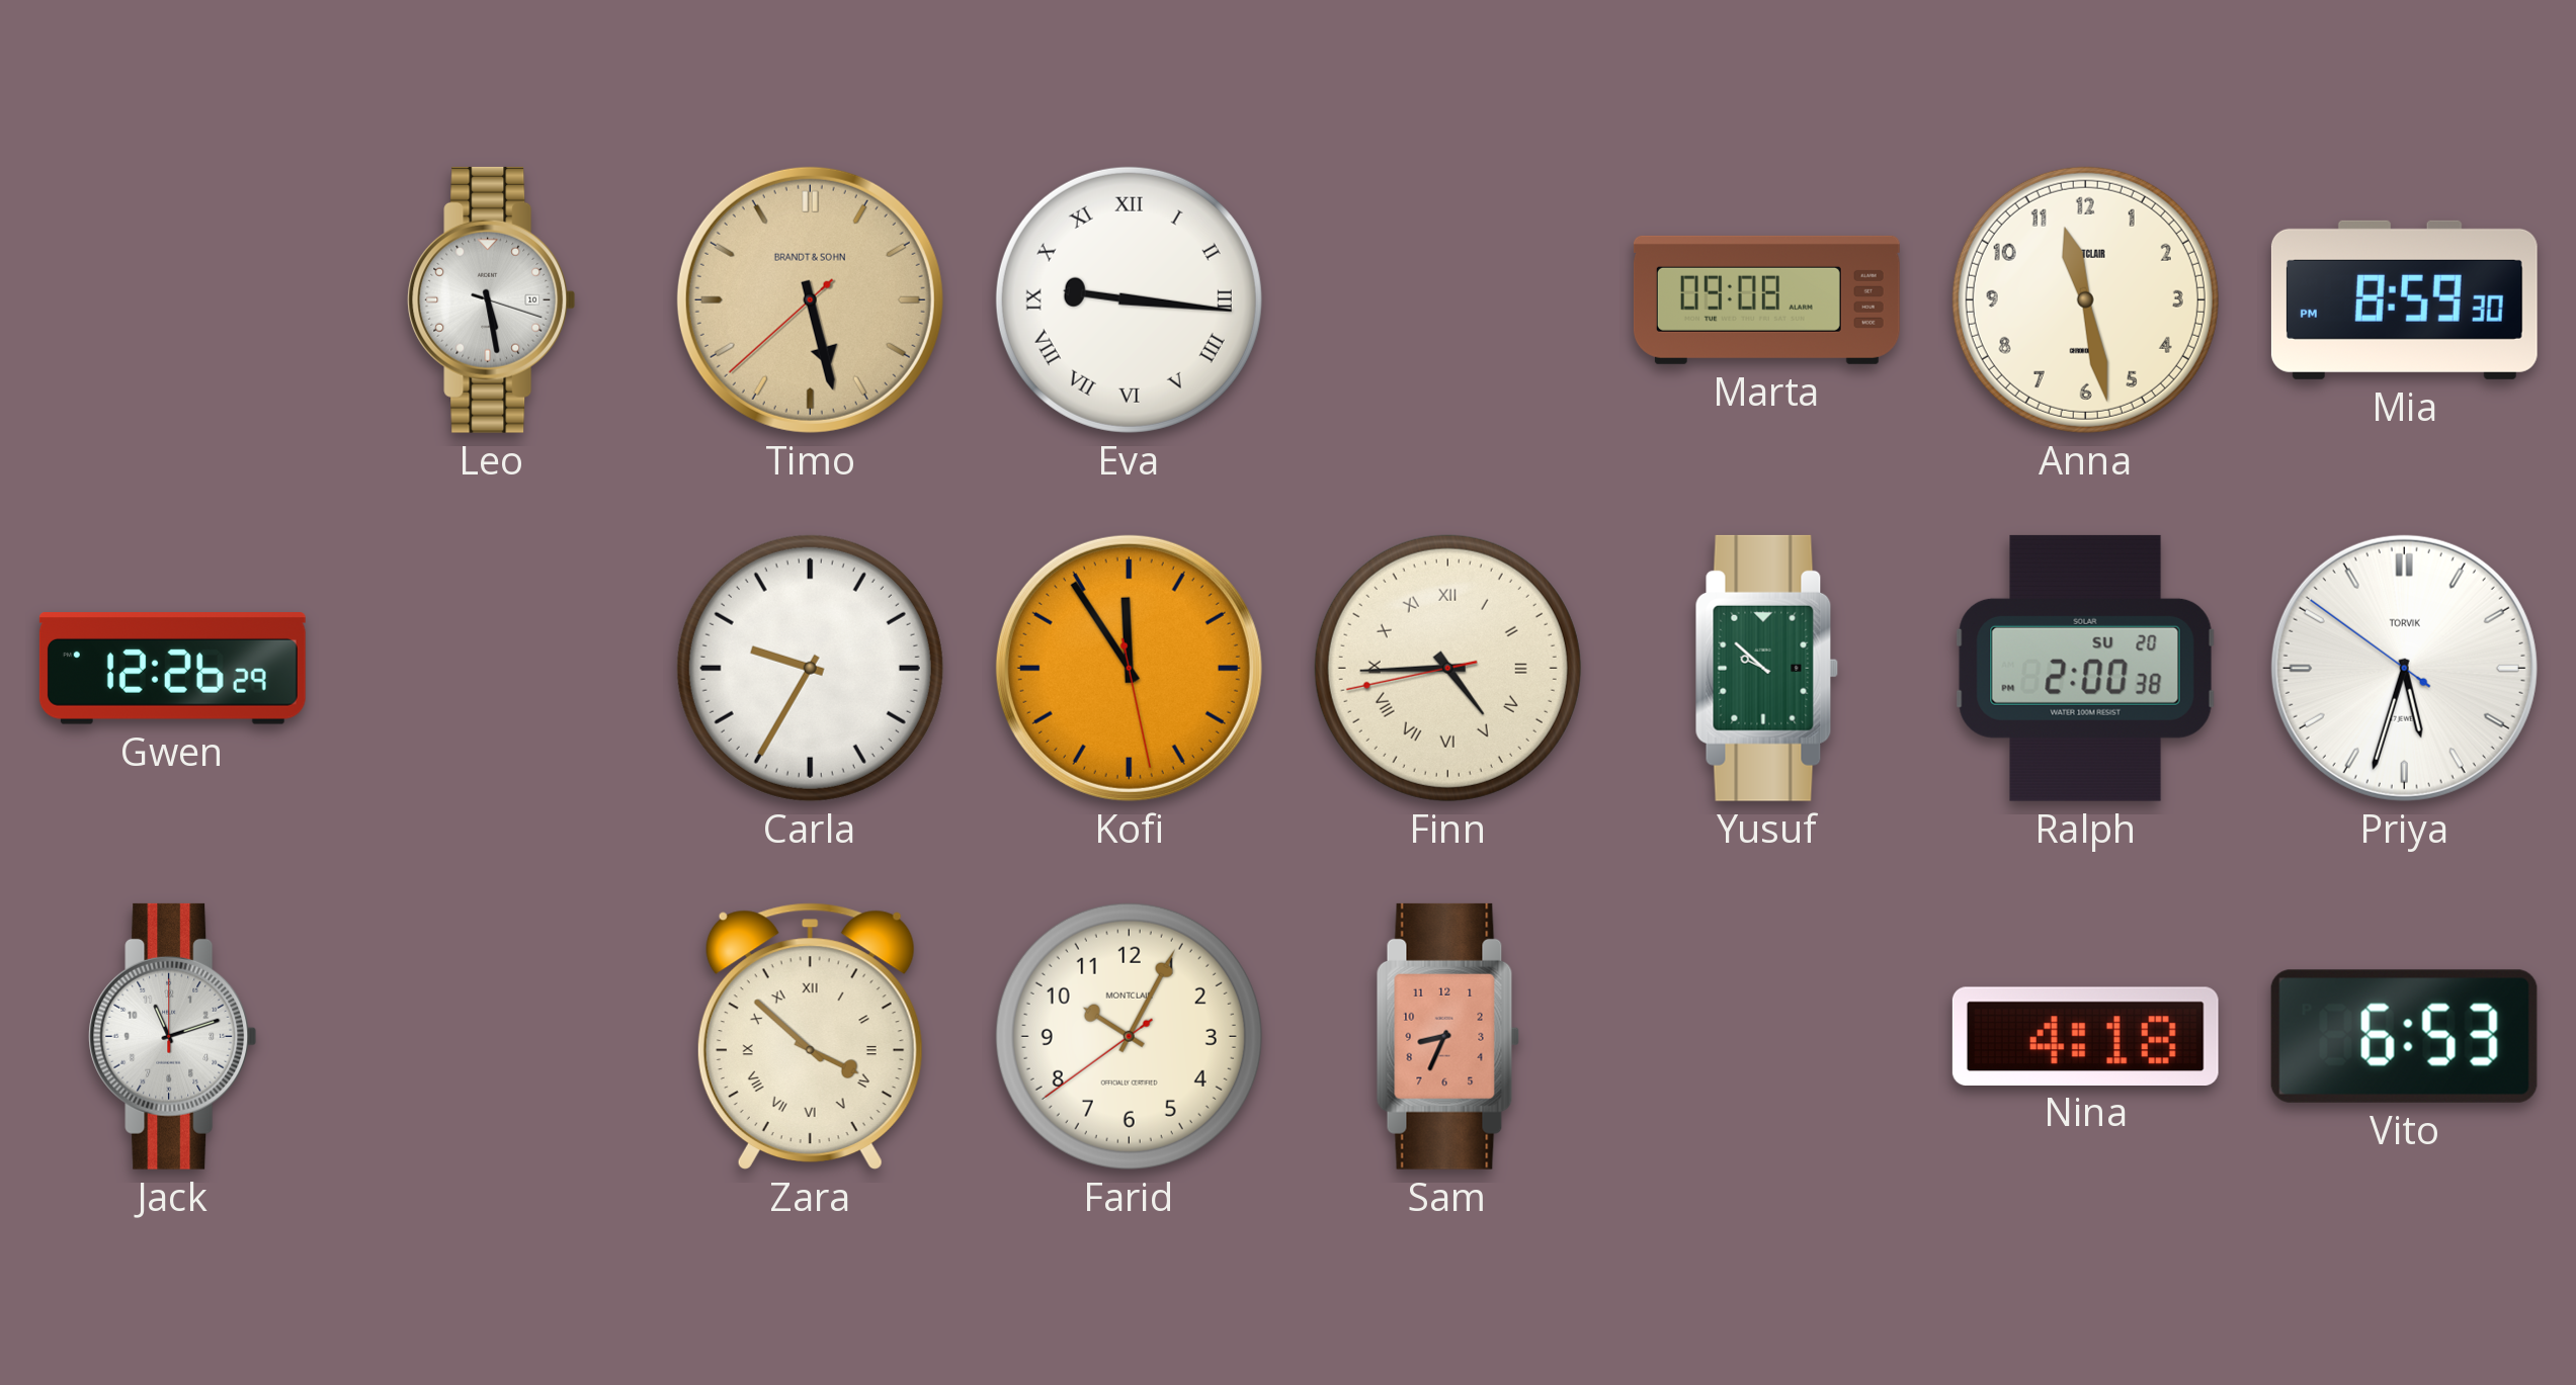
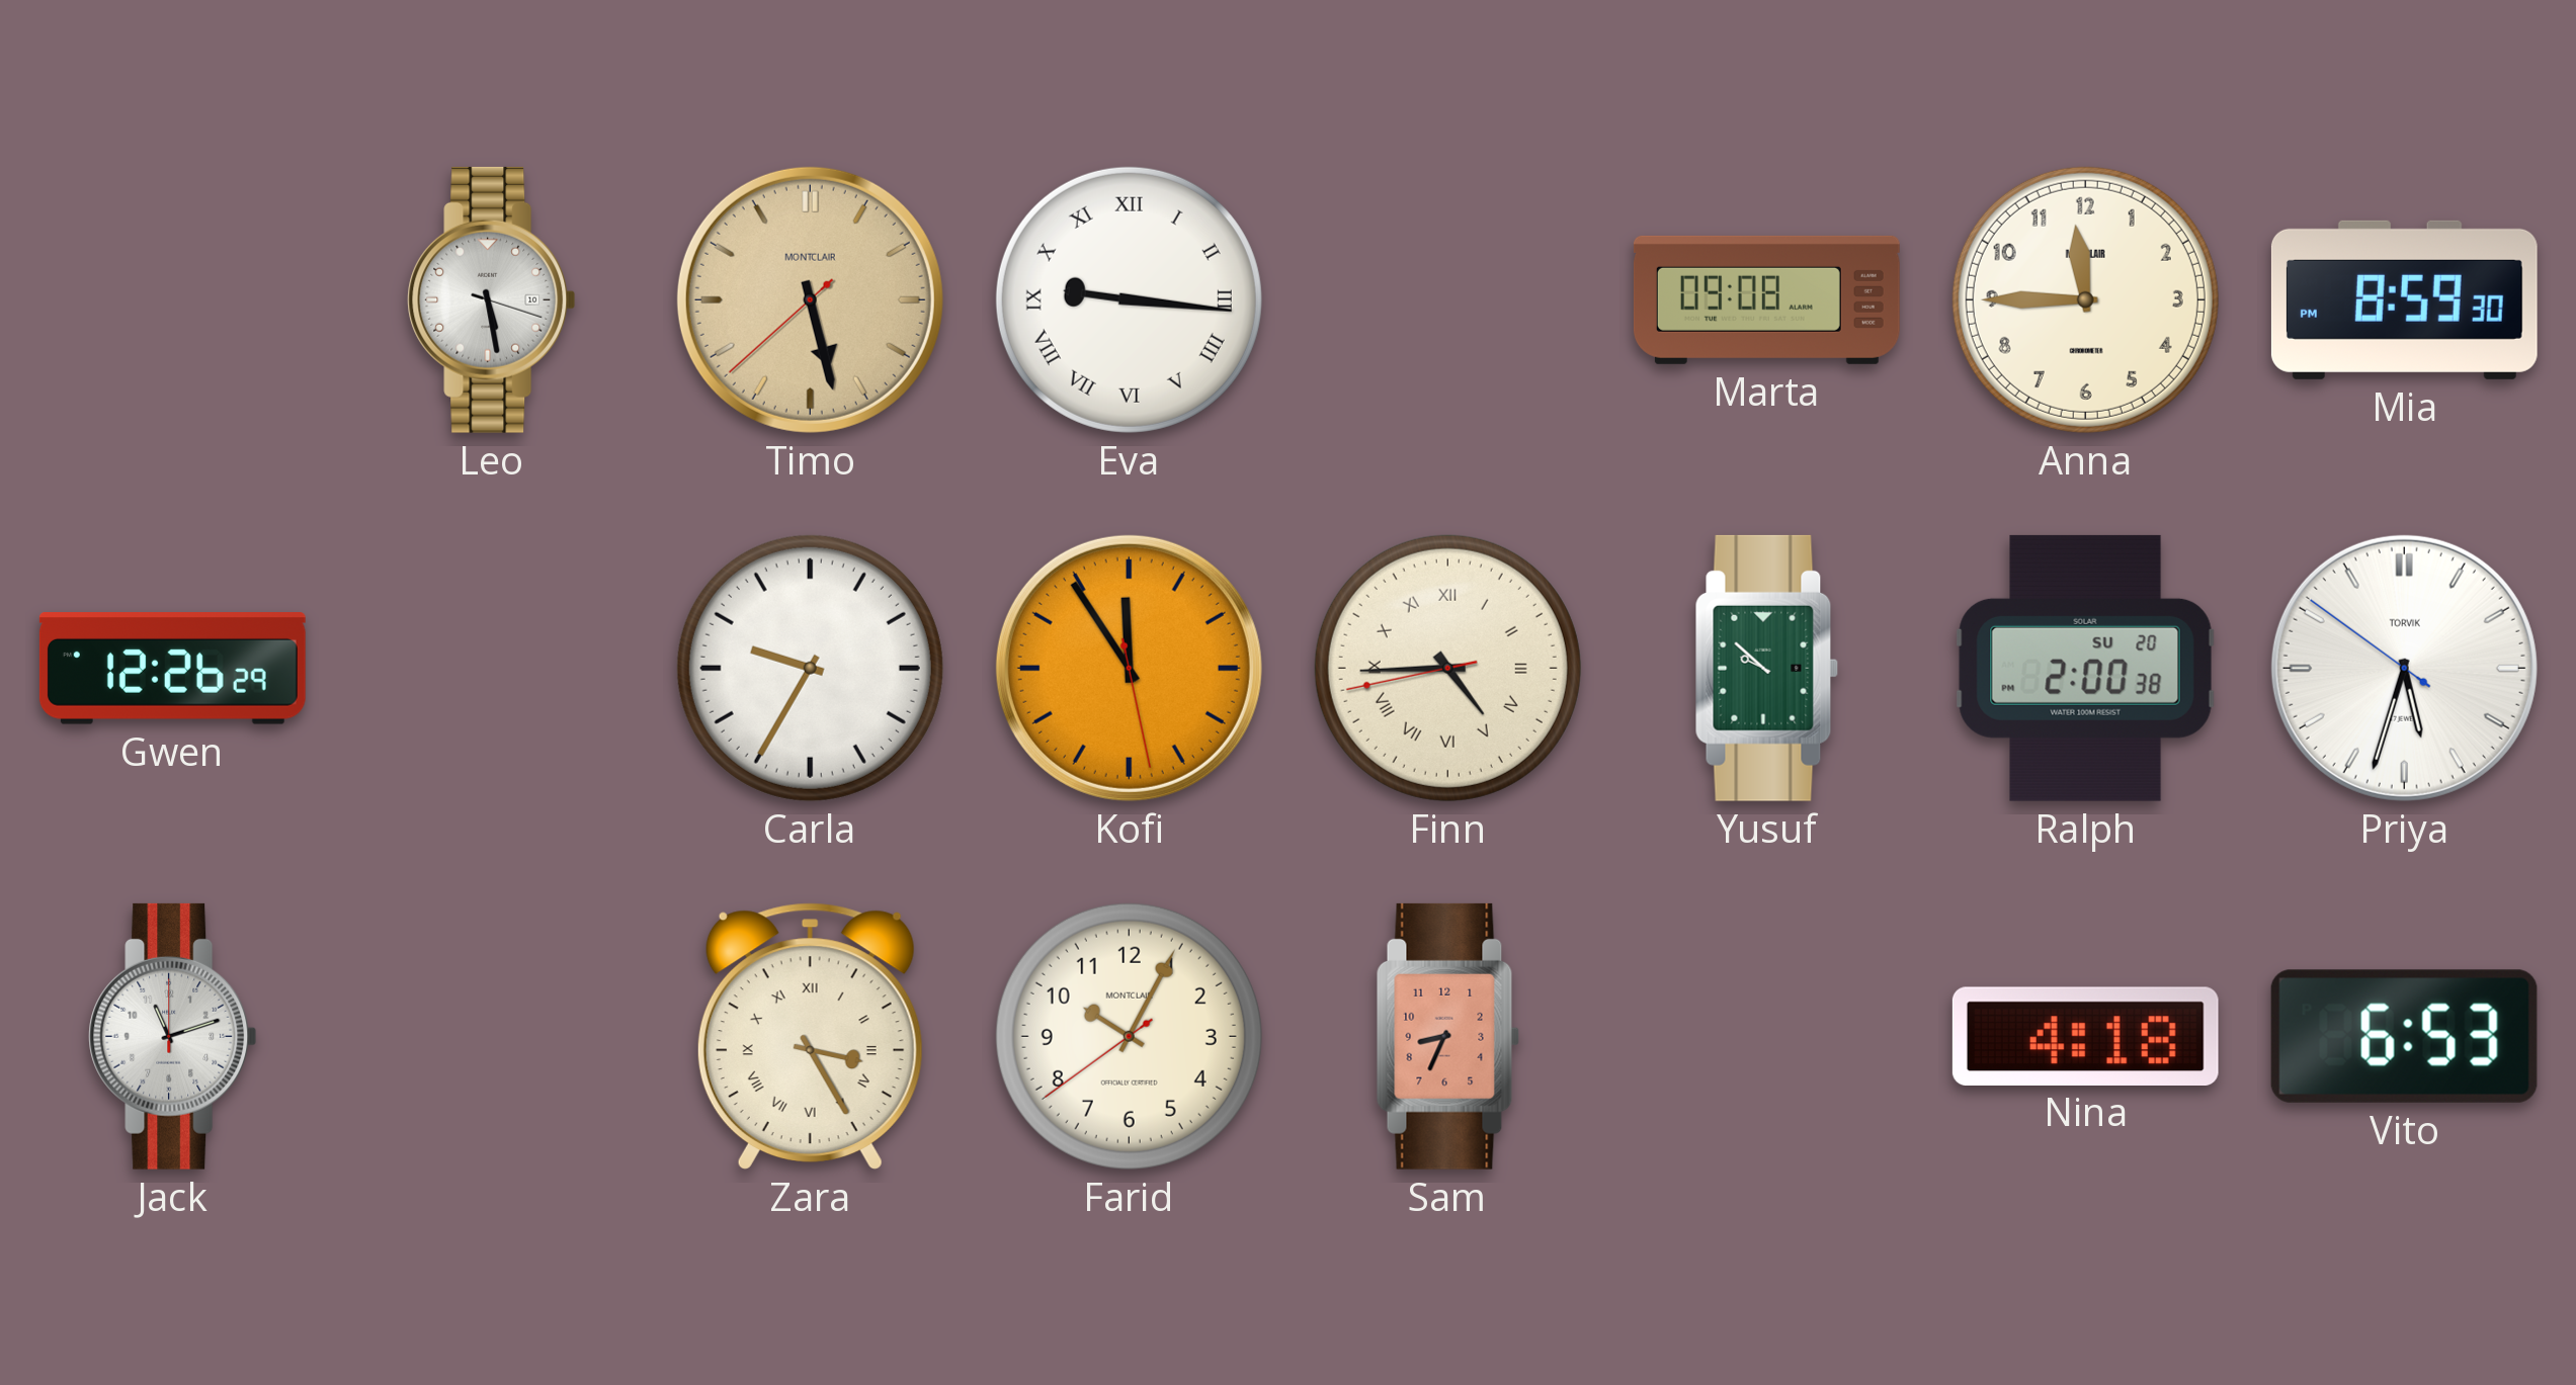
Timo brand: BRANDT & SOHN -> MONTCLAIR
Anna: 11:28 -> 11:45
Zara: 3:52 -> 3:25
